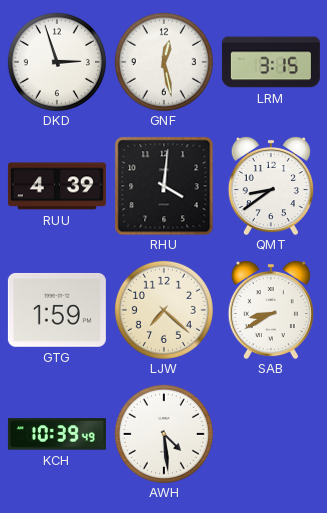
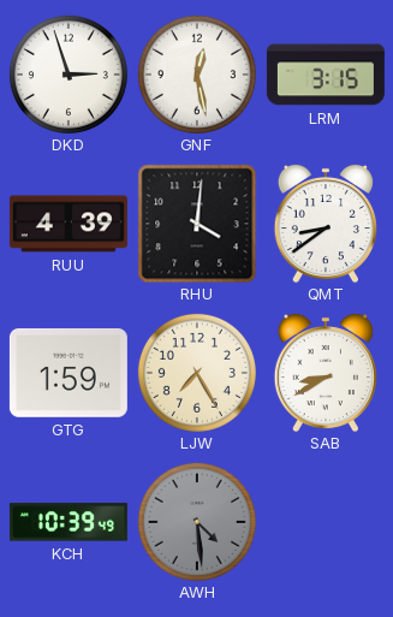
LJW: 7:22 -> 7:25
AWH dial: white -> grey
